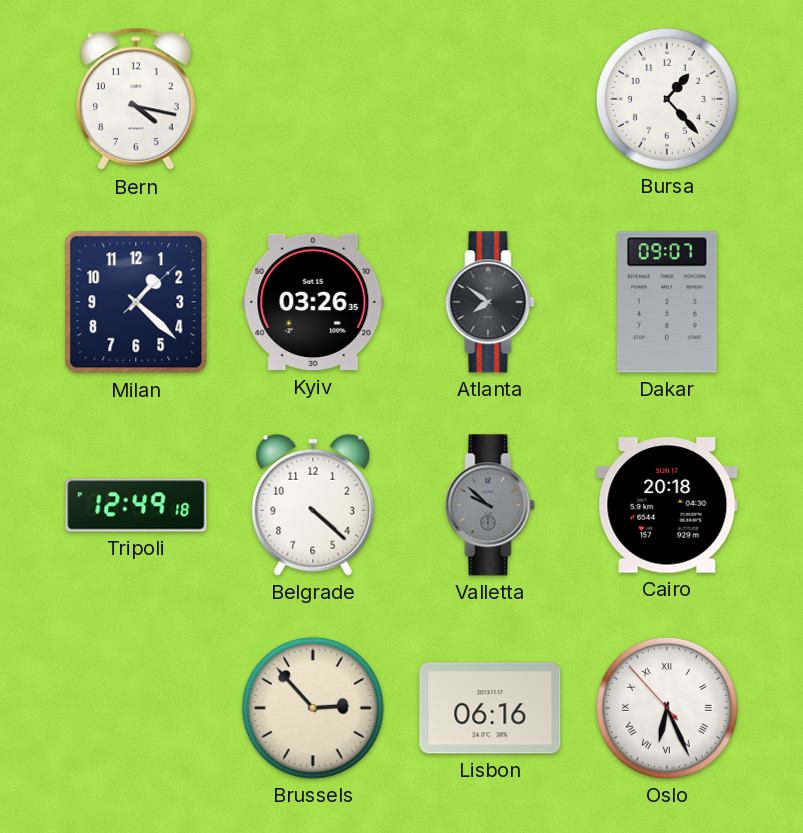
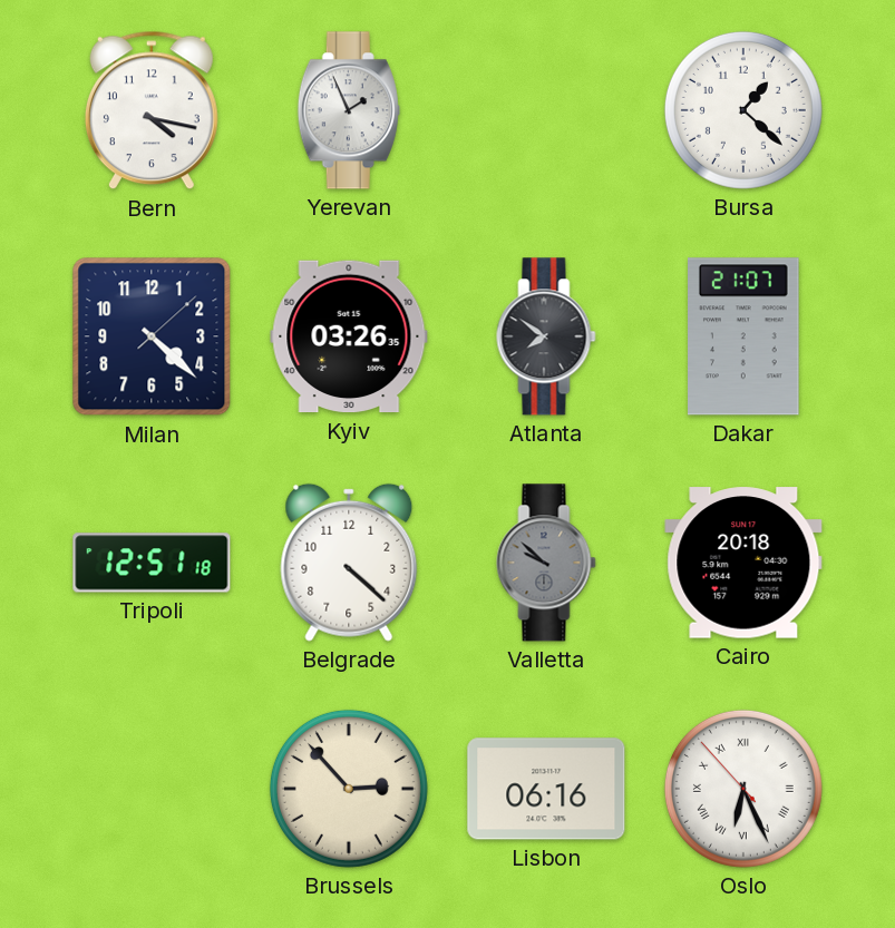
Yerevan: none -> 1:56
Bursa: 1:23 -> 1:22
Milan: 1:22 -> 4:22
Dakar: 09:07 -> 21:07
Tripoli: 12:49 -> 12:51
